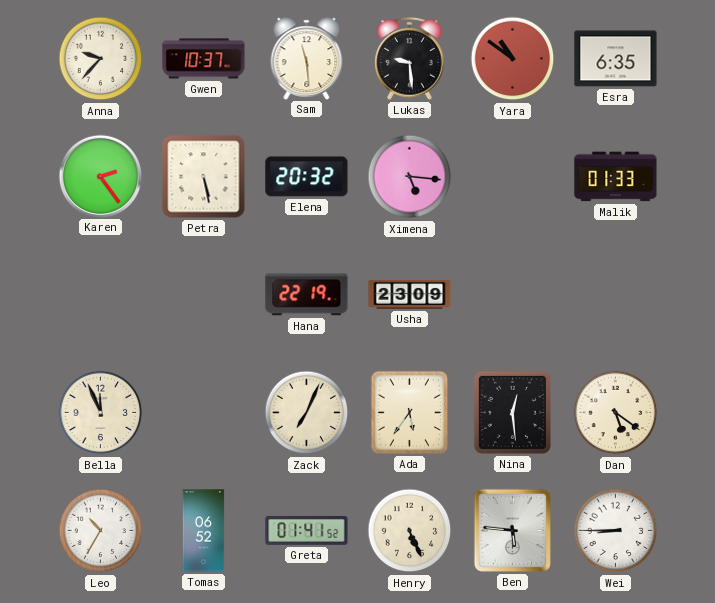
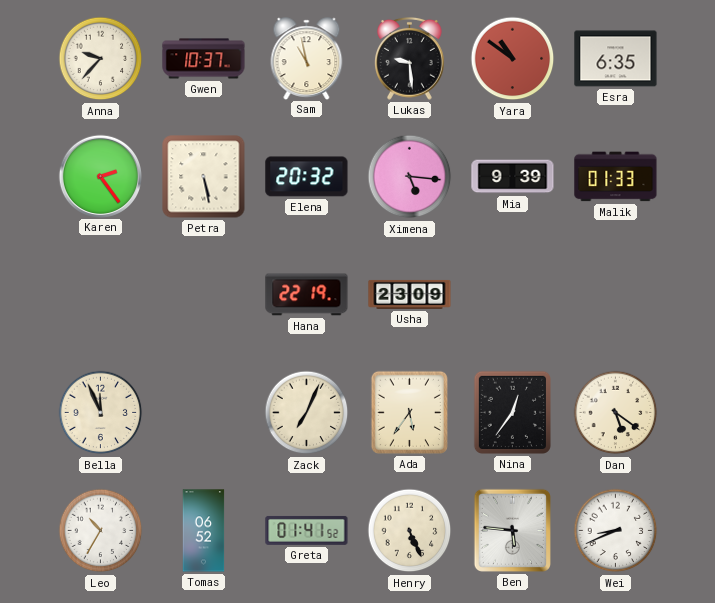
Sam: 11:29 -> 10:58
Mia: none -> 9:39
Nina: 12:29 -> 12:36
Wei: 8:45 -> 8:41
